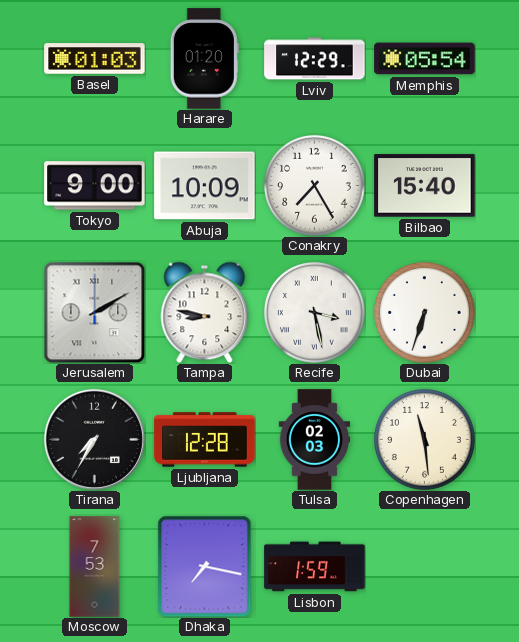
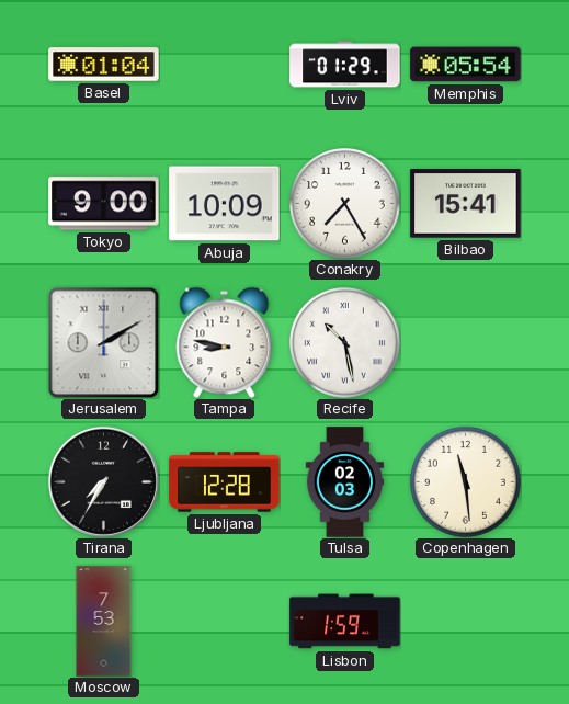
Basel: 01:03 -> 01:04
Harare: 01:20 -> none
Lviv: 12:29 -> 01:29
Bilbao: 15:40 -> 15:41
Recife: 3:28 -> 10:28
Dubai: 6:33 -> none
Dhaka: 7:17 -> none
